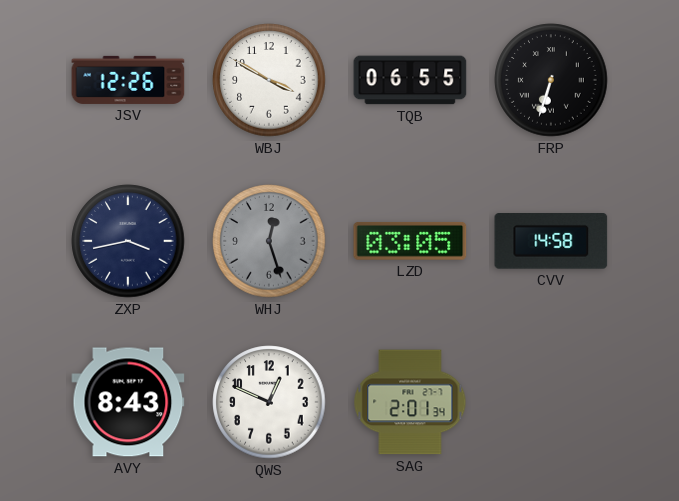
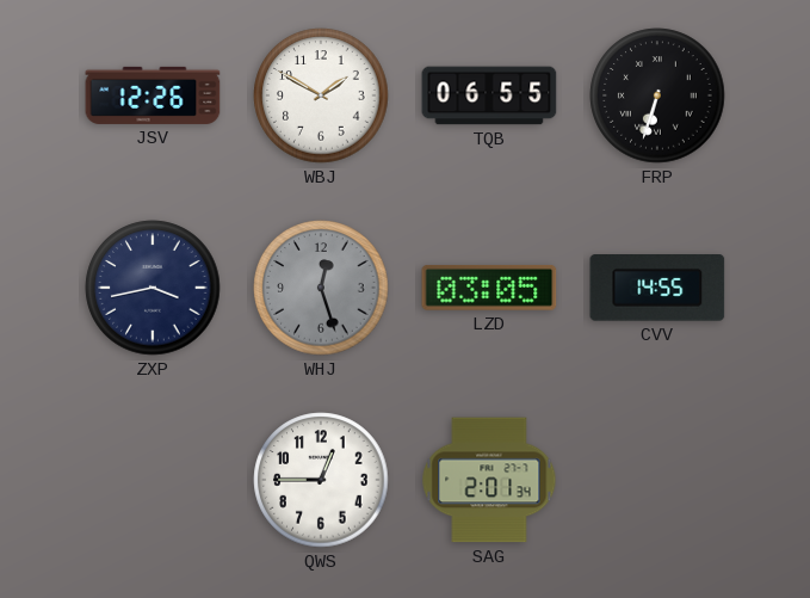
WBJ: 3:50 -> 1:50
CVV: 14:58 -> 14:55
AVY: 8:43 -> none
QWS: 12:49 -> 12:45
